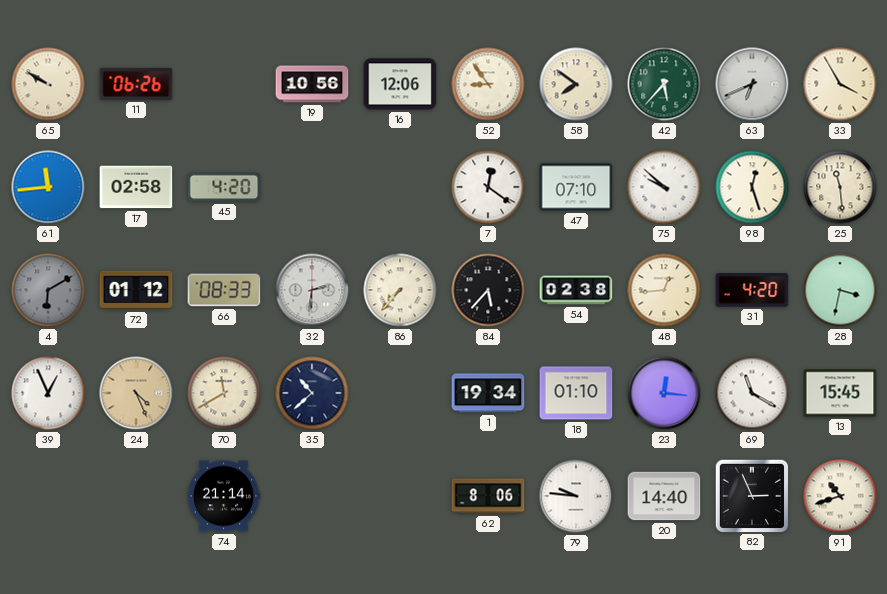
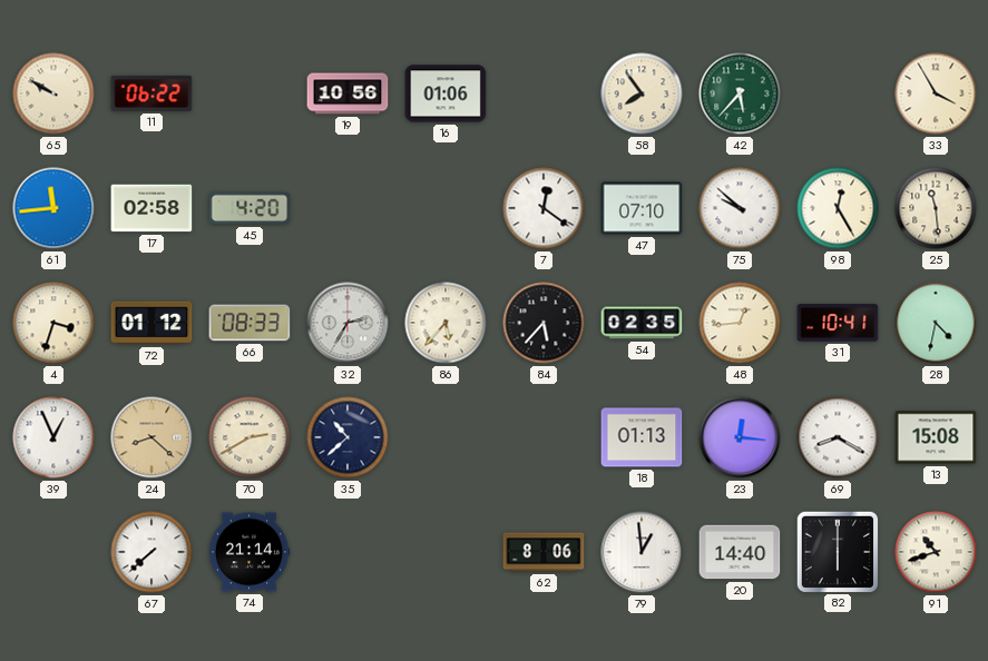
11: 06:26 -> 06:22
16: 12:06 -> 01:06
52: 8:54 -> none
58: 7:51 -> 7:54
63: 6:41 -> none
98: 12:27 -> 12:25
4: 6:10 -> 3:33
4 dial: grey -> cream
32: 2:31 -> 2:35
86: 7:37 -> 5:37
54: 02:38 -> 02:35
31: 4:20 -> 10:41
28: 3:32 -> 4:32
24: 4:26 -> 8:22
70: 11:40 -> 2:40
1: 19:34 -> none
18: 01:10 -> 01:13
69: 11:20 -> 8:20
13: 15:45 -> 15:08
67: none -> 7:38
79: 9:46 -> 12:59
82: 2:56 -> 6:00
